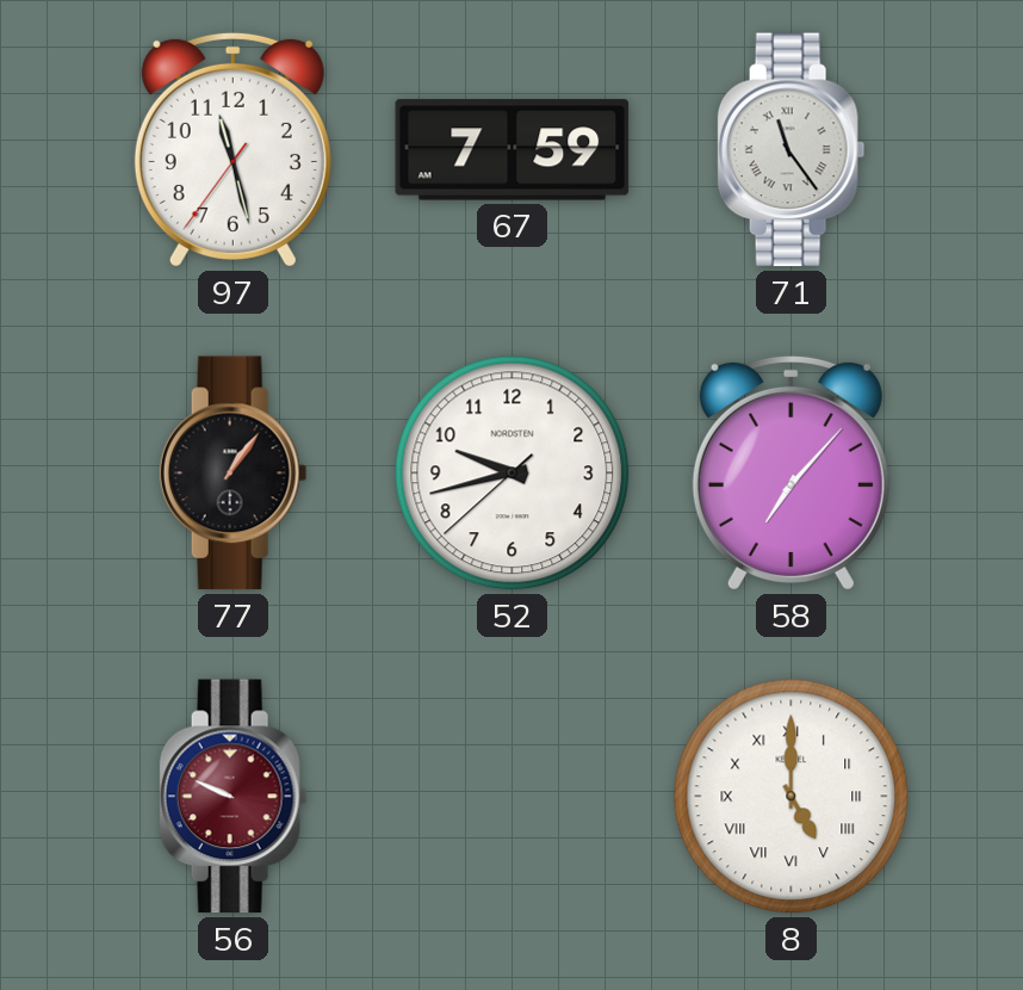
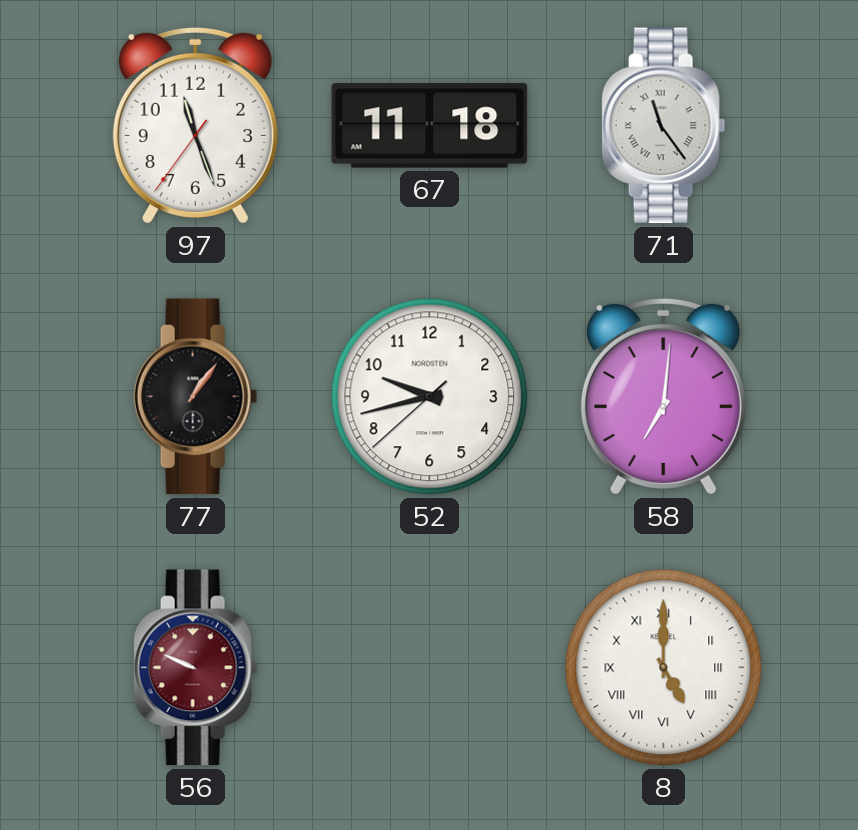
97: 11:27 -> 11:26
67: 7:59 -> 11:18
58: 7:07 -> 7:01
